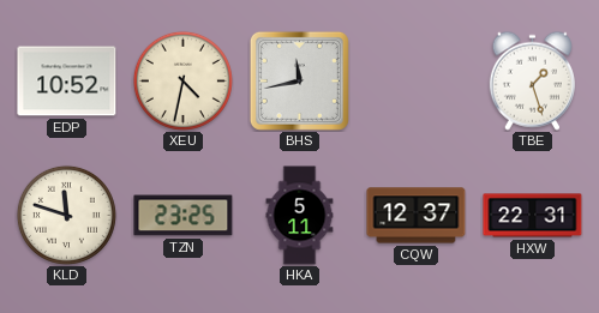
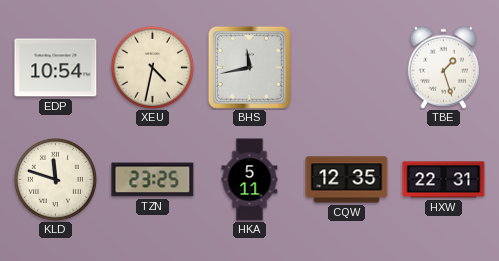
EDP: 10:52 -> 10:54
CQW: 12:37 -> 12:35
